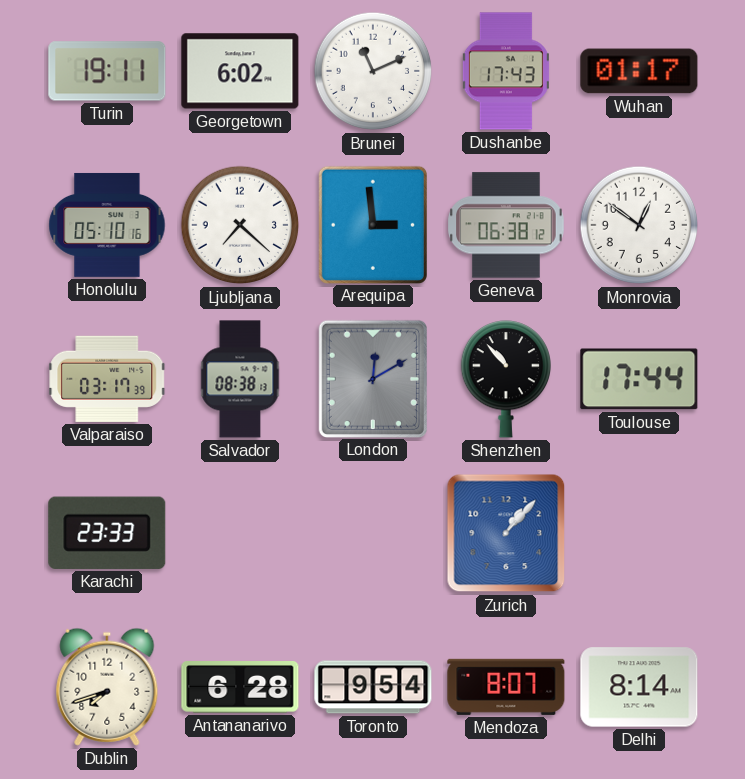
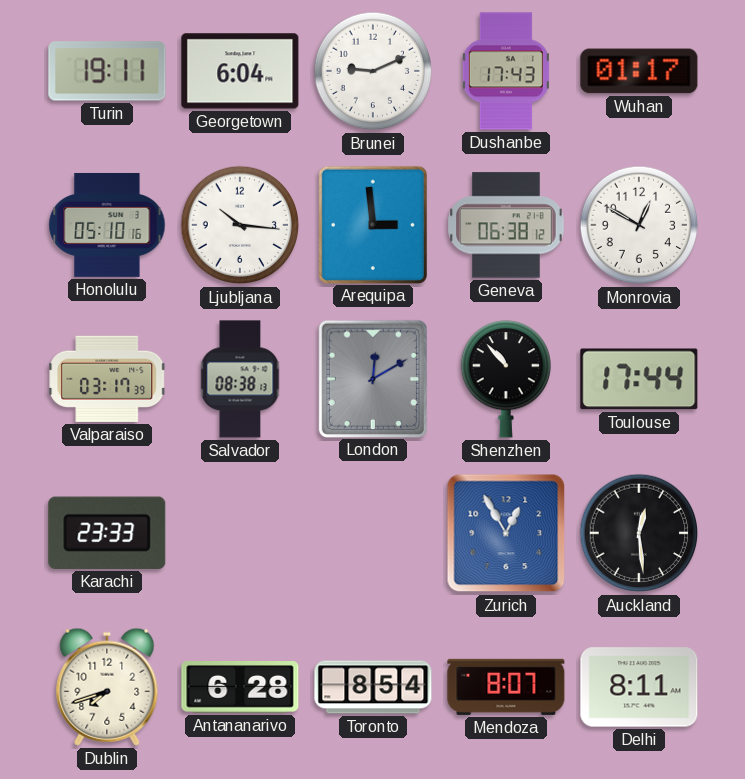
Georgetown: 6:02 -> 6:04
Brunei: 11:11 -> 9:11
Ljubljana: 7:22 -> 10:16
Monrovia: 12:51 -> 12:50
Zurich: 1:07 -> 12:55
Auckland: none -> 12:29
Toronto: 9:54 -> 8:54
Delhi: 8:14 -> 8:11
